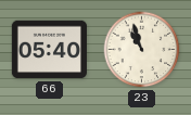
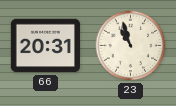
66: 05:40 -> 20:31
